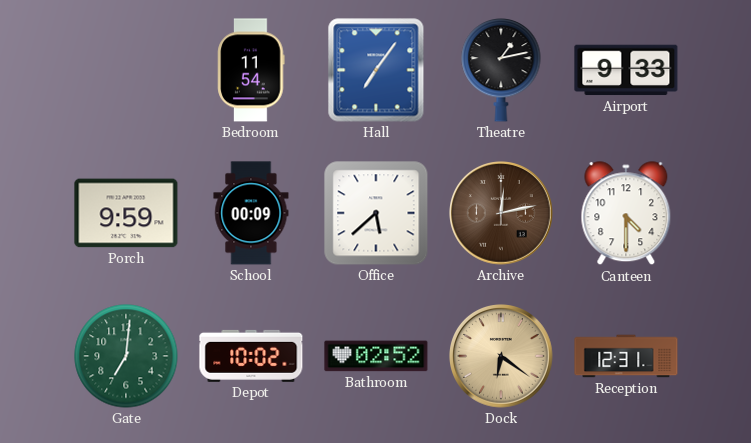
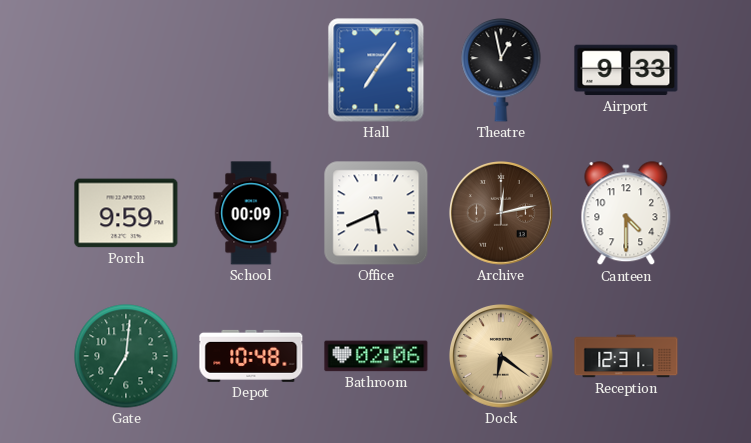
Bedroom: 11:54 -> none
Theatre: 1:13 -> 12:58
Office: 5:38 -> 5:41
Depot: 10:02 -> 10:48
Bathroom: 02:52 -> 02:06
